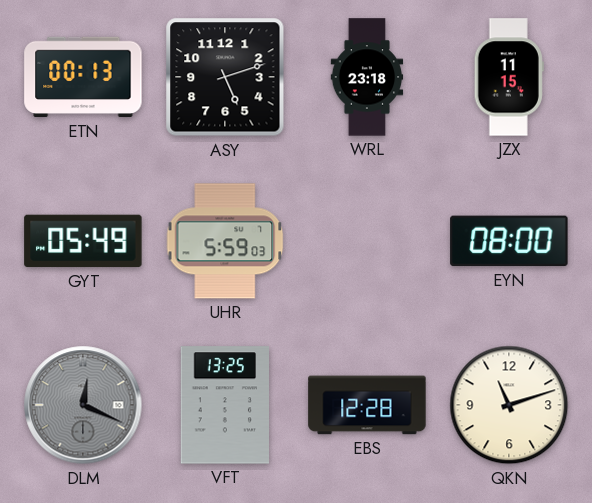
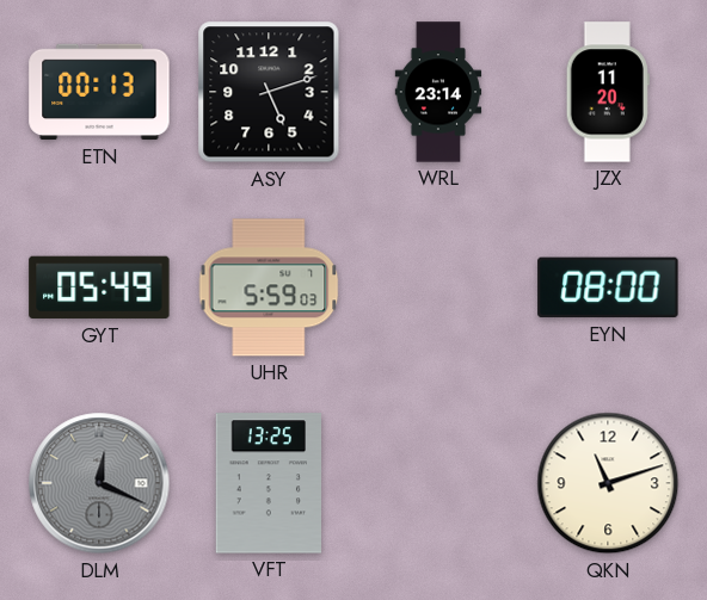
WRL: 23:18 -> 23:14
JZX: 11:15 -> 11:20
EBS: 12:28 -> none
